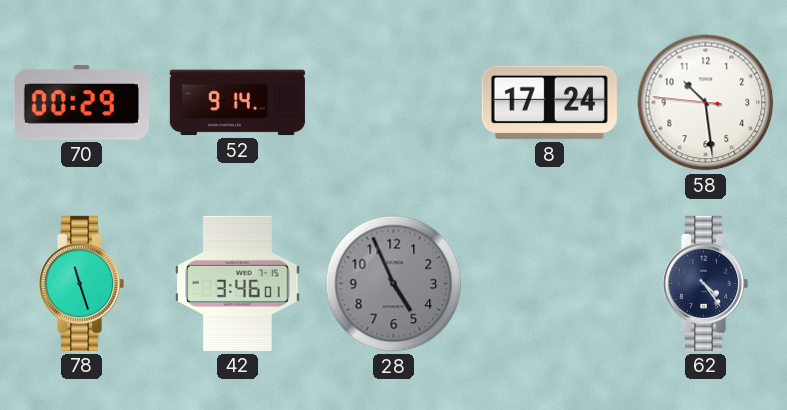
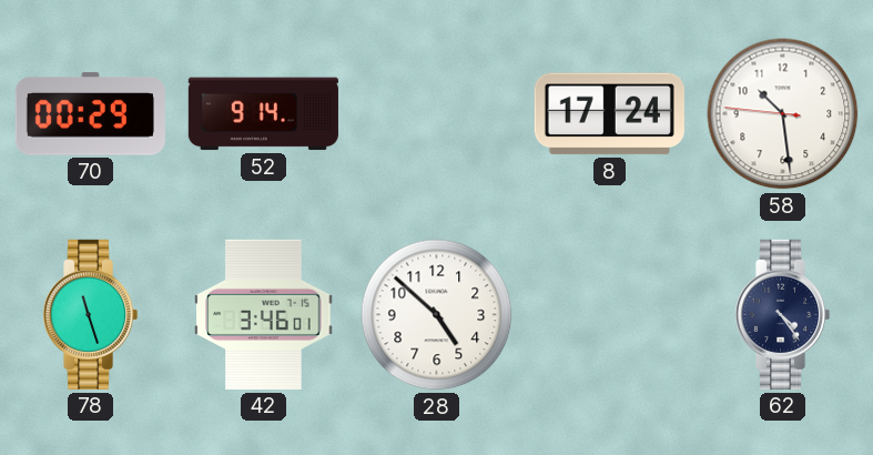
28: 4:56 -> 4:52
28 dial: grey -> white
